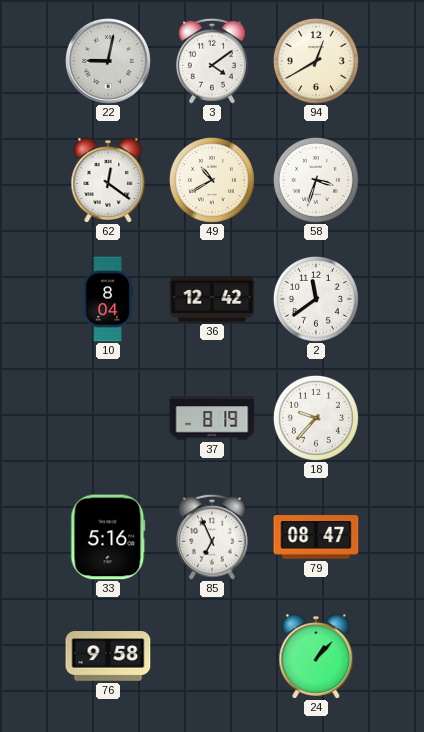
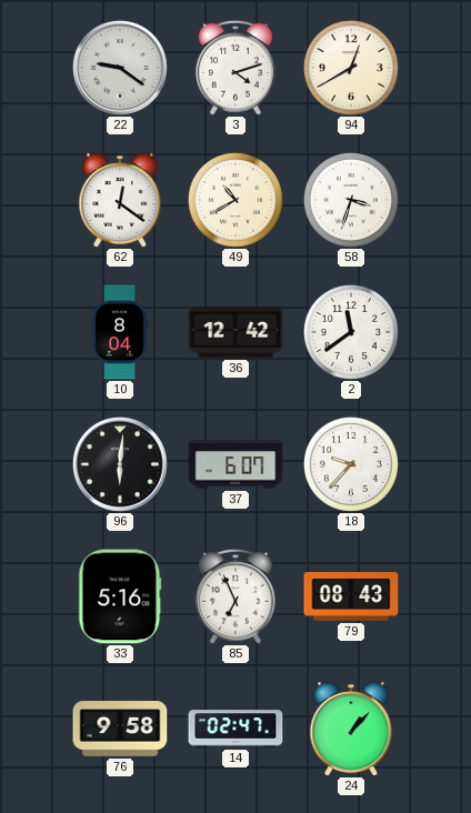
22: 9:02 -> 9:21
3: 4:09 -> 4:12
96: none -> 6:01
37: 8:19 -> 6:07
79: 08:47 -> 08:43
14: none -> 02:47
